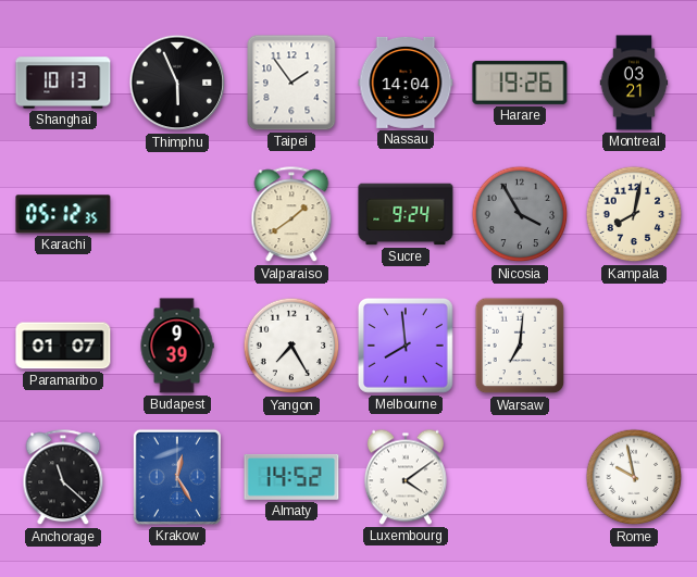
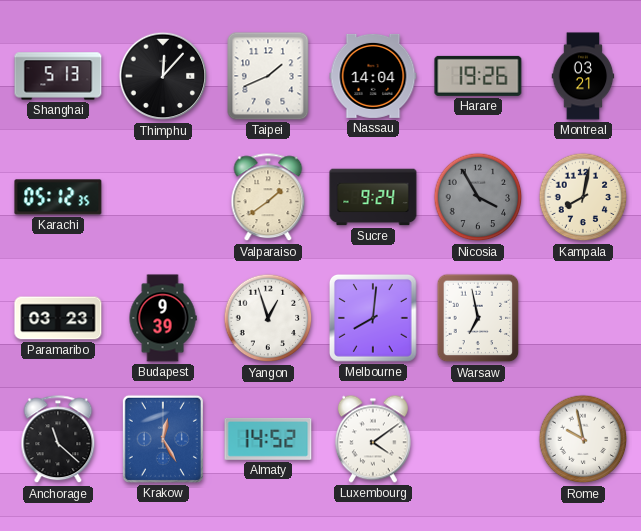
Shanghai: 10:13 -> 5:13
Thimphu: 5:56 -> 12:07
Taipei: 1:54 -> 1:41
Paramaribo: 01:07 -> 03:23
Yangon: 7:25 -> 12:57
Melbourne: 7:59 -> 8:01
Warsaw: 7:01 -> 6:58
